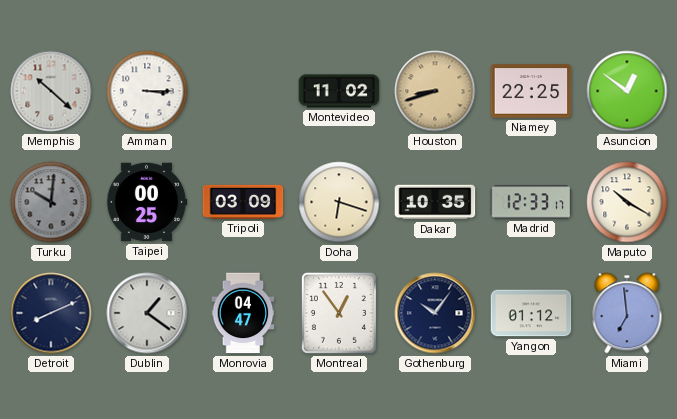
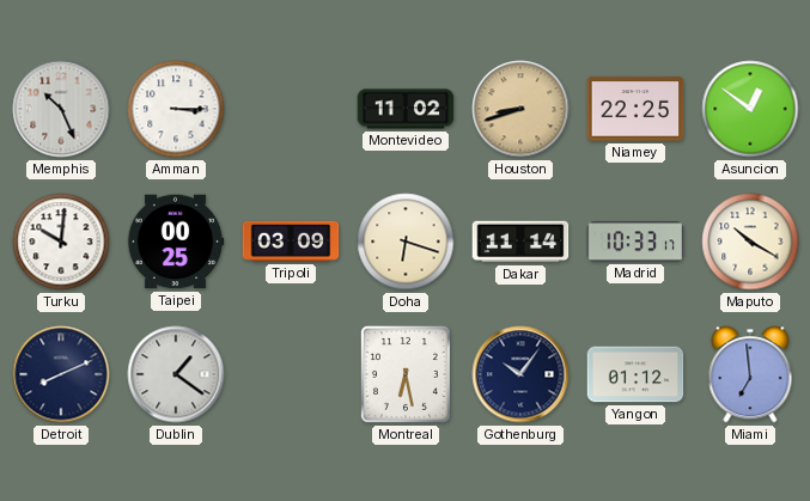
Memphis: 10:22 -> 10:26
Turku dial: grey -> white
Dakar: 10:35 -> 11:14
Madrid: 12:33 -> 10:33
Monrovia: 04:47 -> none
Montreal: 12:54 -> 6:28
